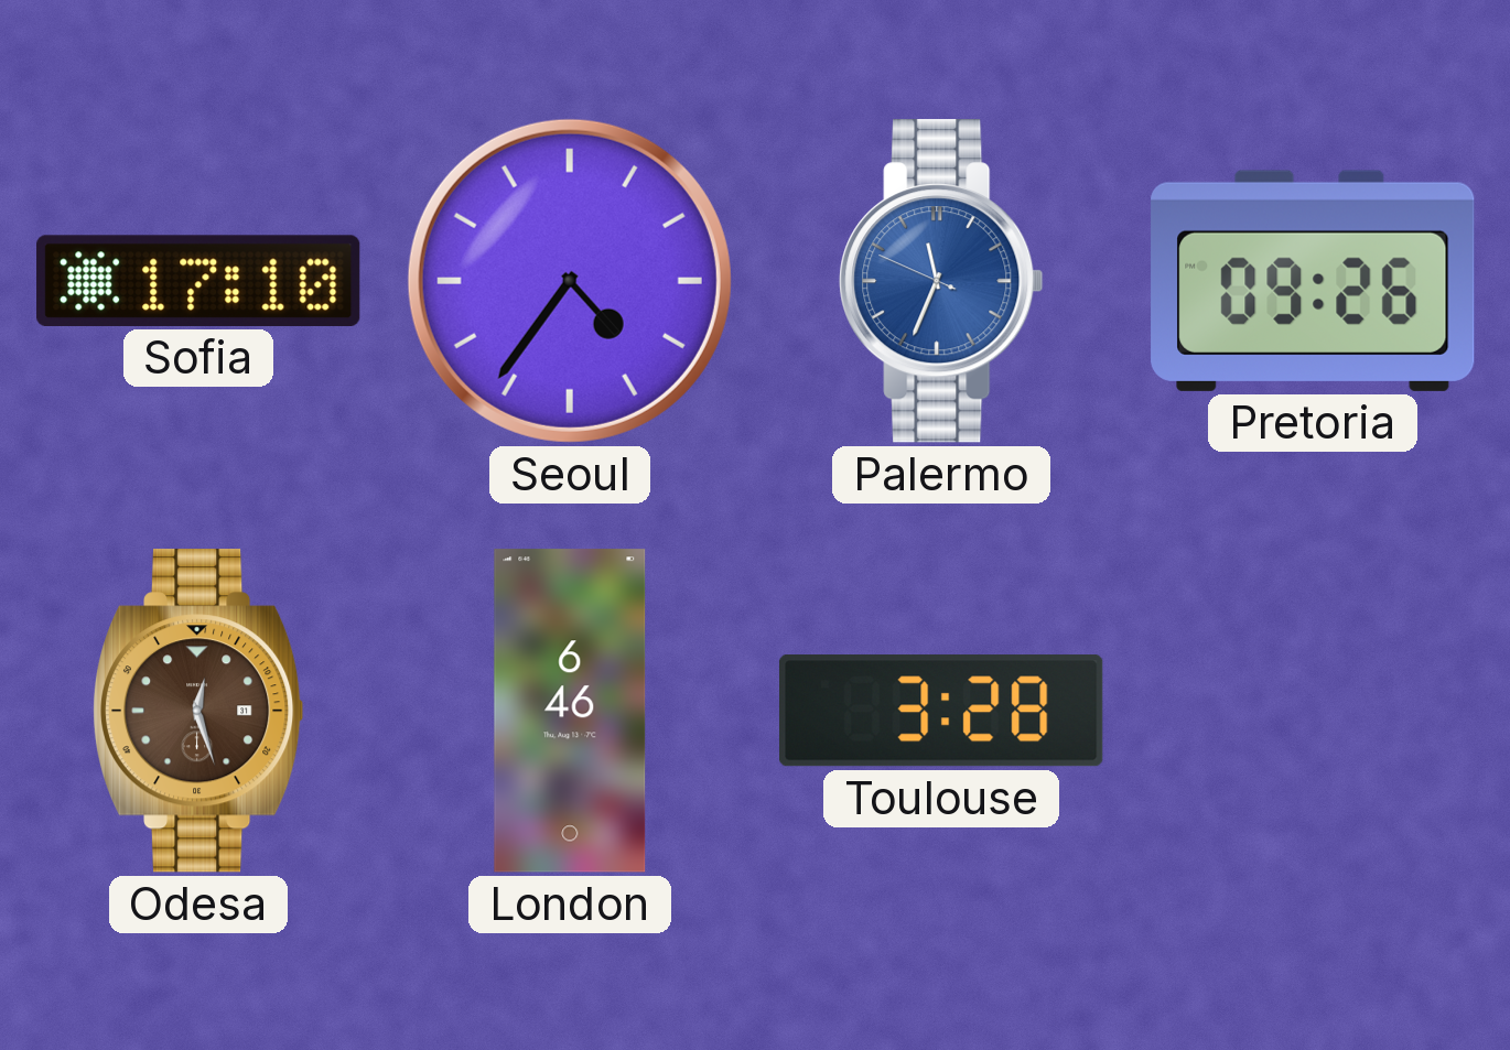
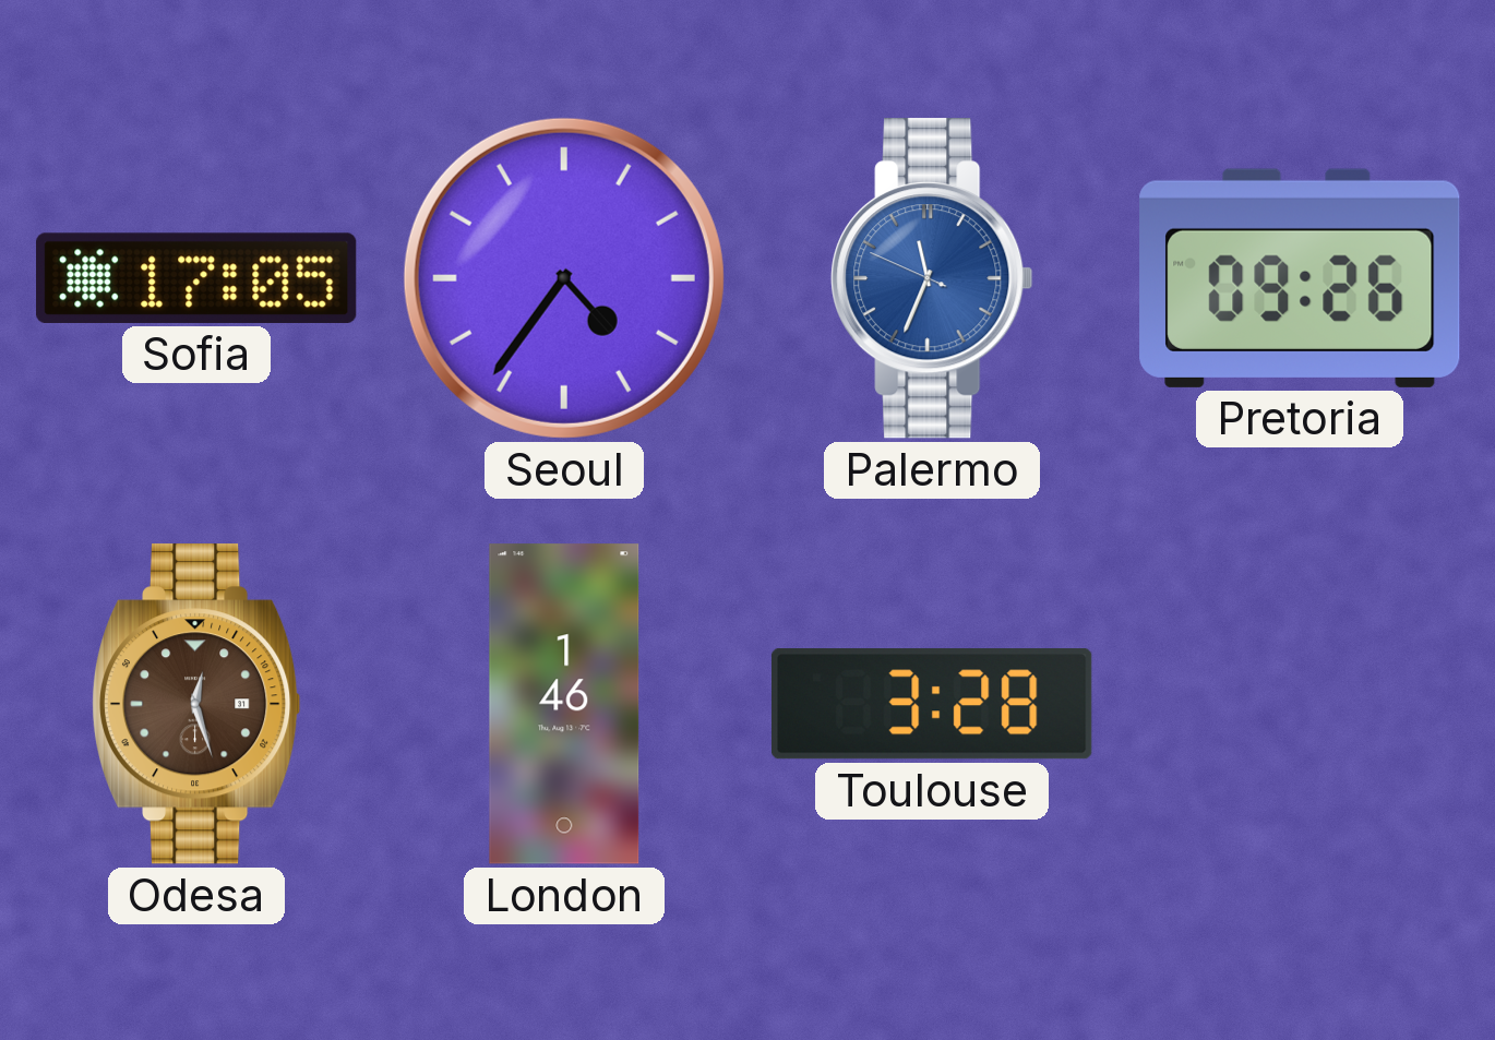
Sofia: 17:10 -> 17:05
London: 6:46 -> 1:46
